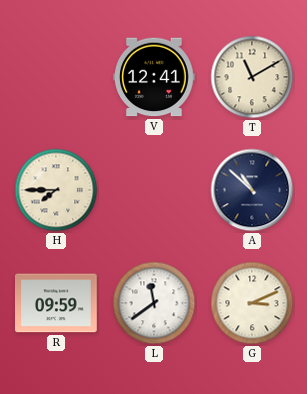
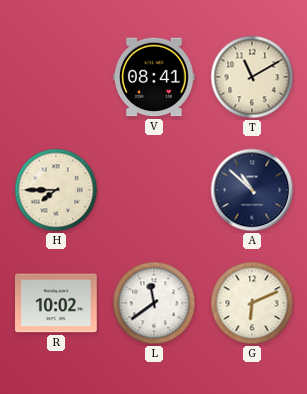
V: 12:41 -> 08:41
R: 09:59 -> 10:02
G: 3:11 -> 6:11
